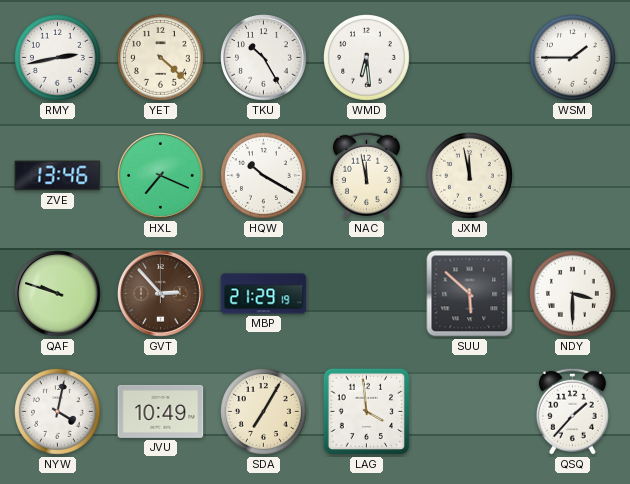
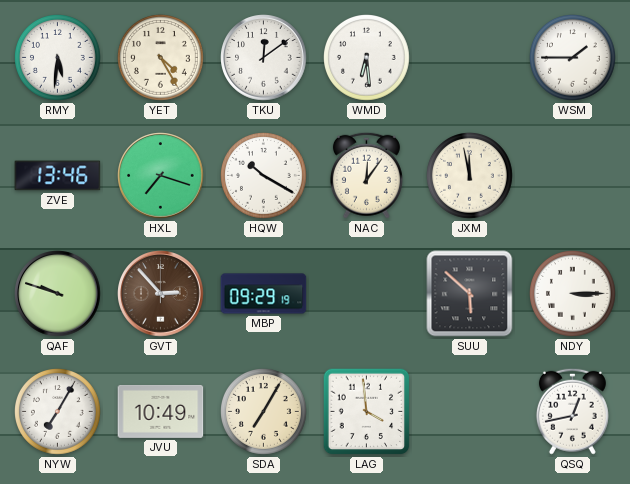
RMY: 2:43 -> 5:31
YET: 4:22 -> 4:25
TKU: 10:25 -> 12:09
HXL: 7:19 -> 7:18
NAC: 11:58 -> 12:06
MBP: 21:29 -> 09:29
NDY: 3:30 -> 3:15
NYW: 4:02 -> 7:05
QSQ: 1:37 -> 12:43
